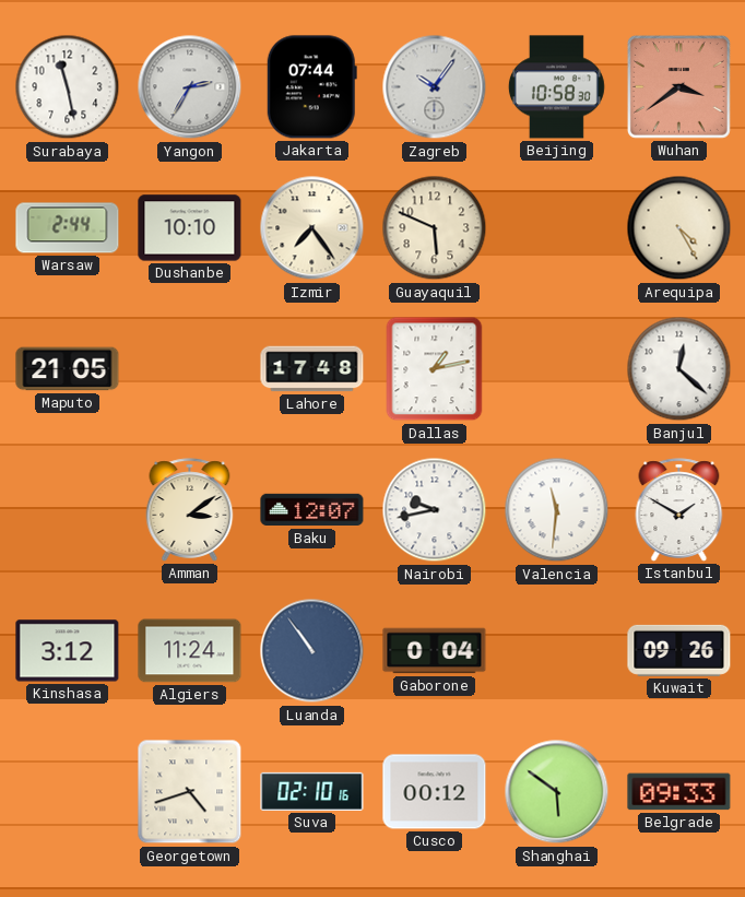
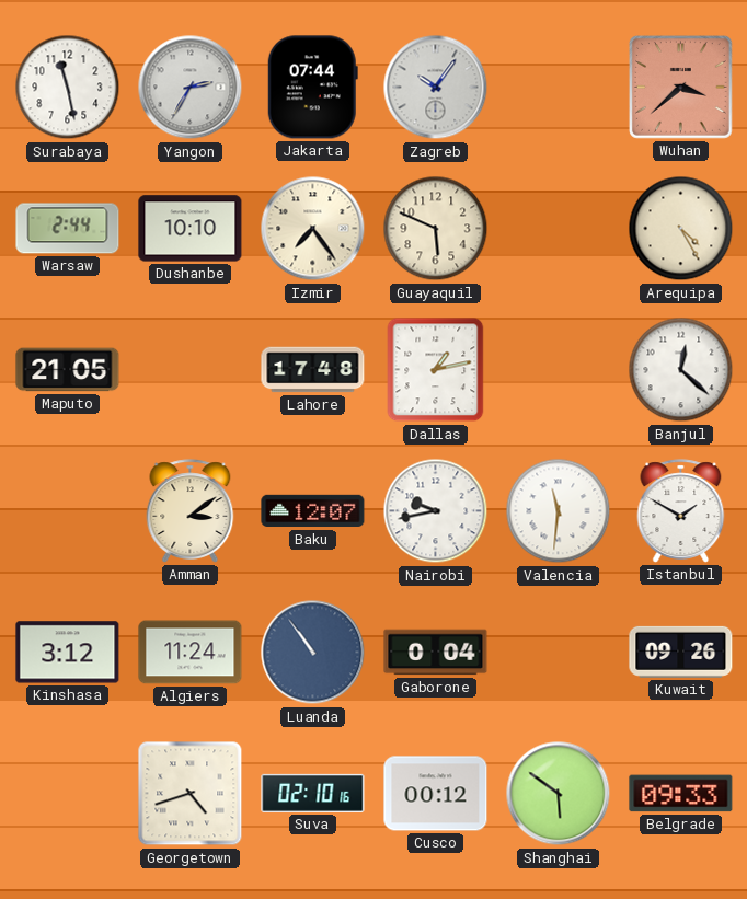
Beijing: 10:58 -> none
Wuhan: 3:39 -> 3:38
